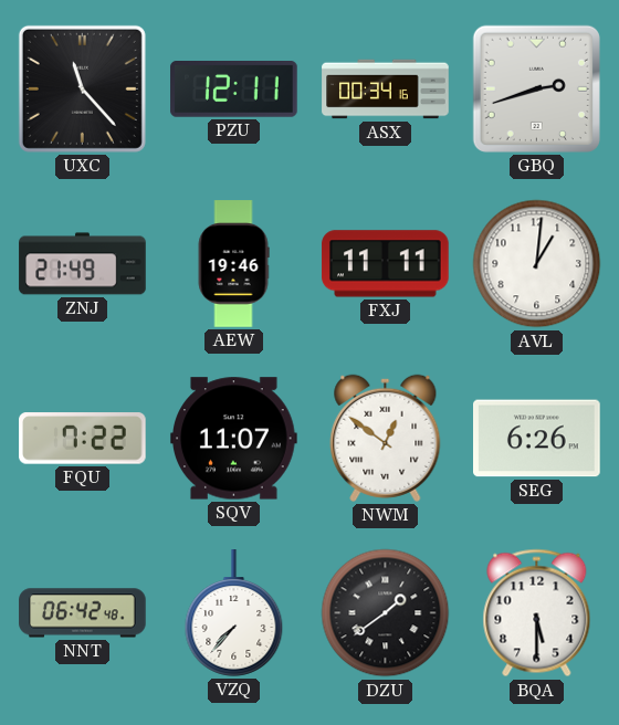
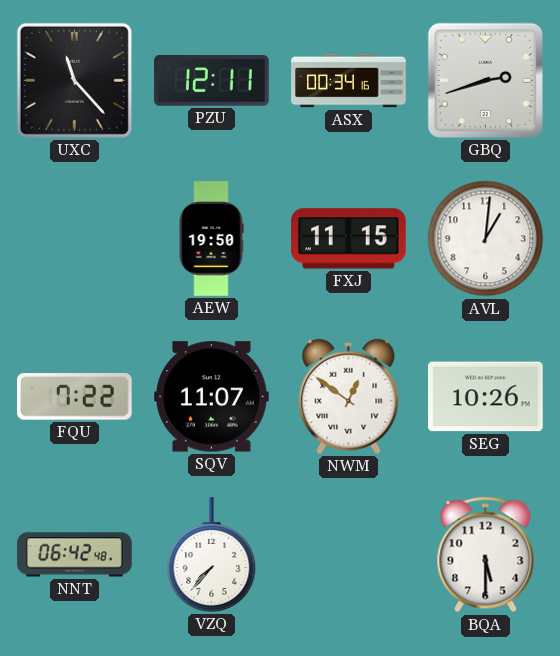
ZNJ: 21:49 -> none
AEW: 19:46 -> 19:50
FXJ: 11:11 -> 11:15
SEG: 6:26 -> 10:26
DZU: 1:39 -> none
